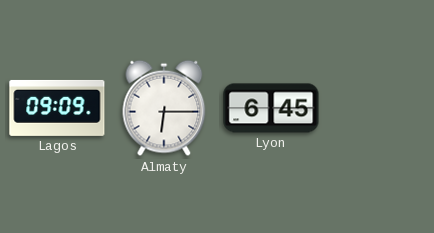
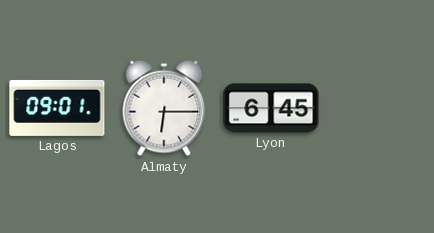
Lagos: 09:09 -> 09:01
